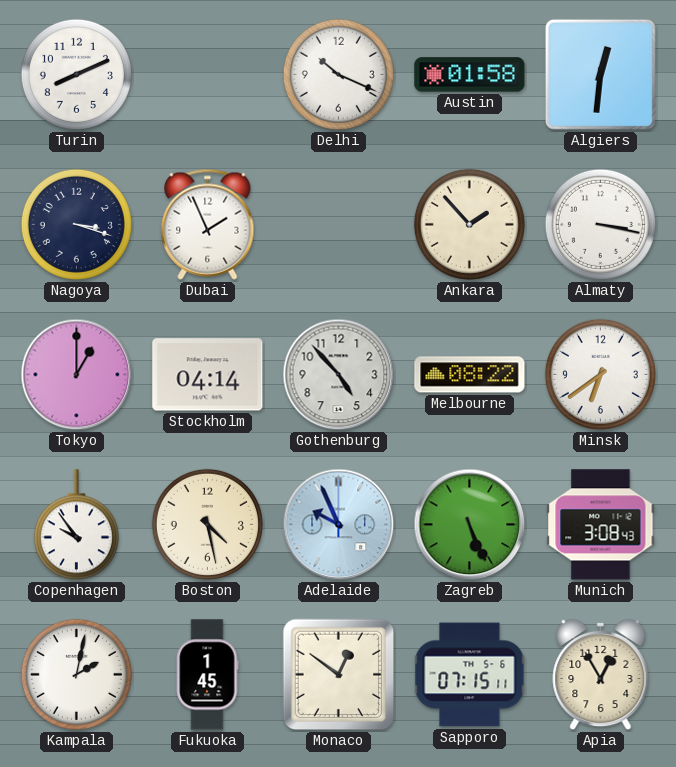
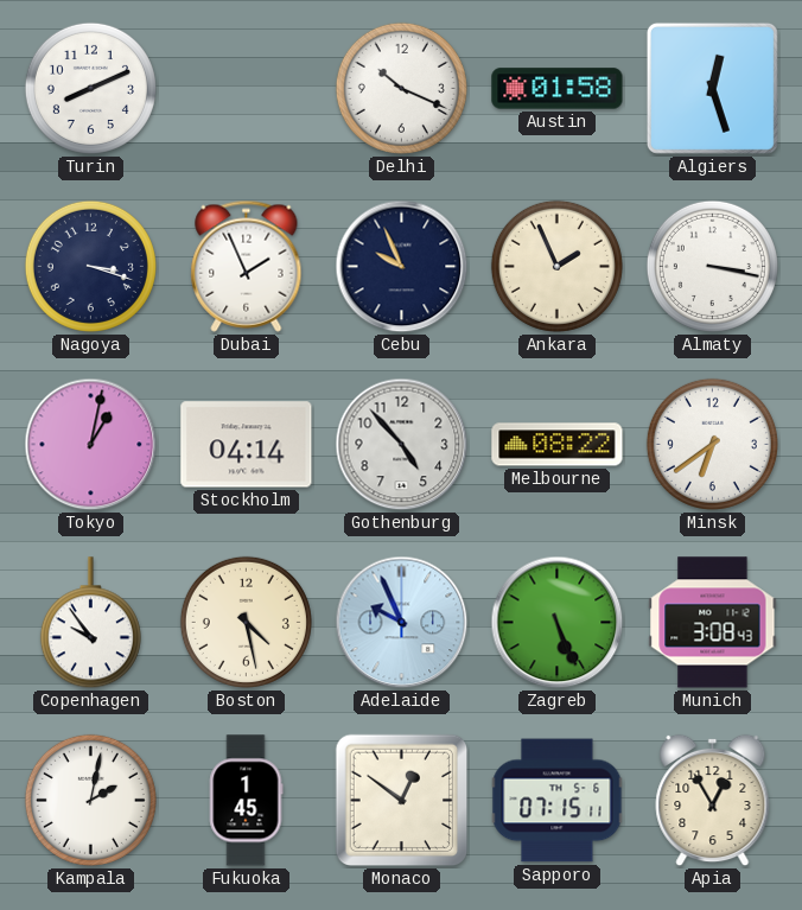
Algiers: 12:31 -> 12:27
Cebu: none -> 9:56
Ankara: 1:53 -> 1:56
Tokyo: 1:00 -> 1:02
